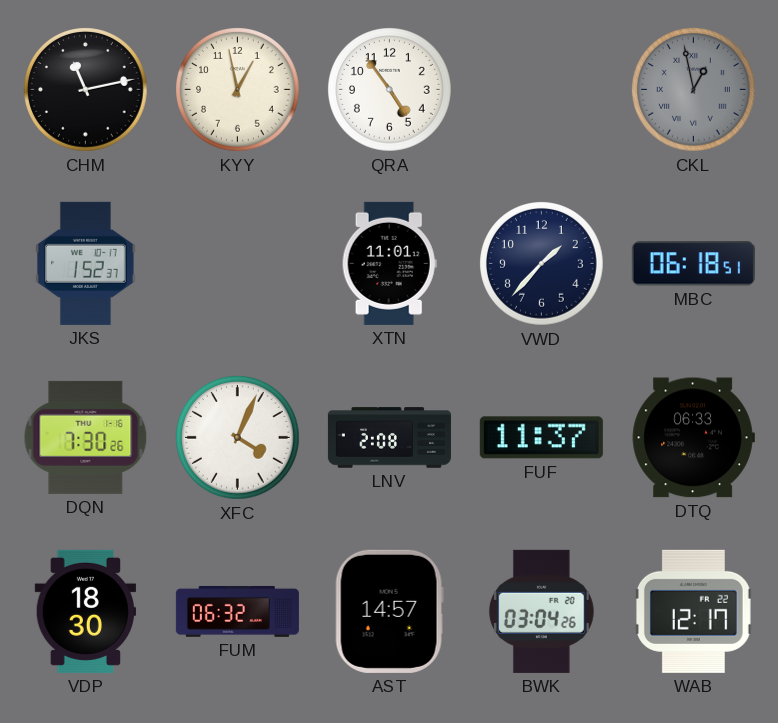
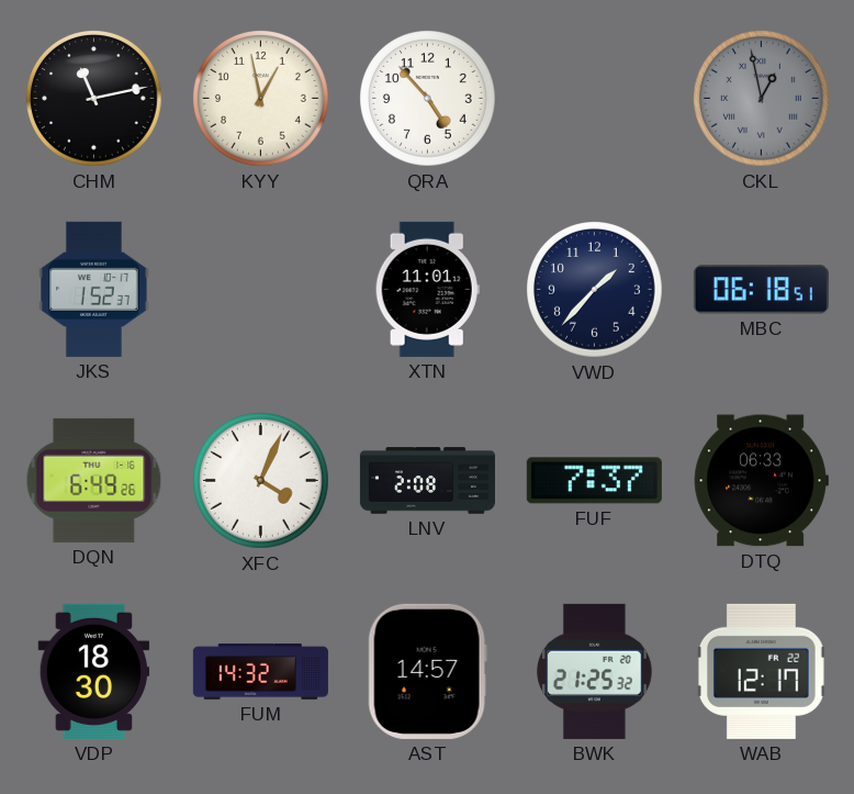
QRA: 4:54 -> 4:53
DQN: 7:30 -> 6:49
FUF: 11:37 -> 7:37
FUM: 06:32 -> 14:32
BWK: 03:04 -> 21:25
